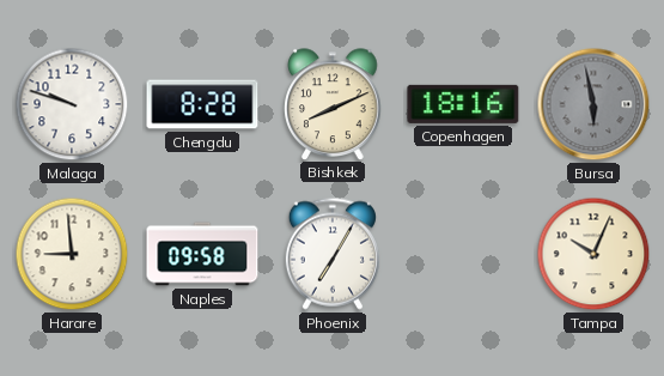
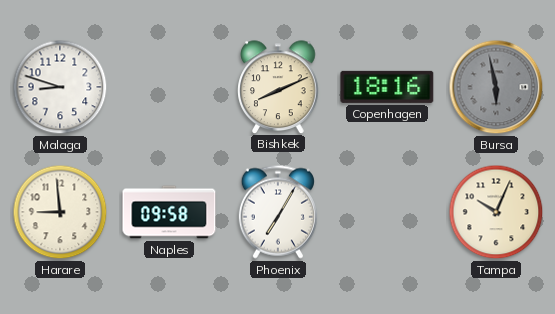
Malaga: 9:48 -> 8:48
Chengdu: 8:28 -> none
